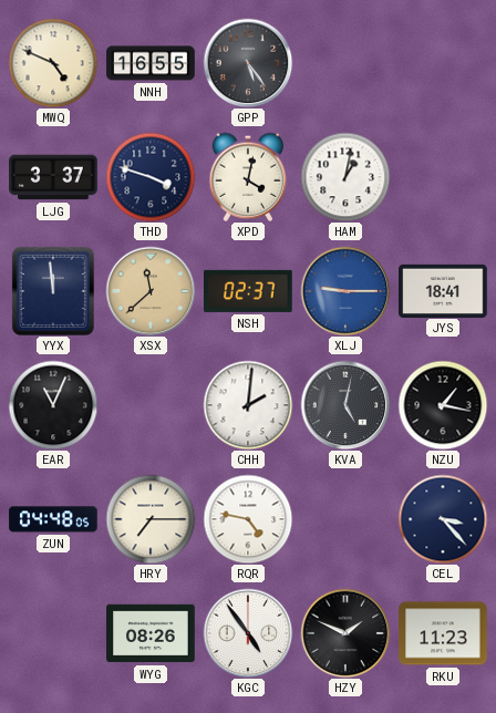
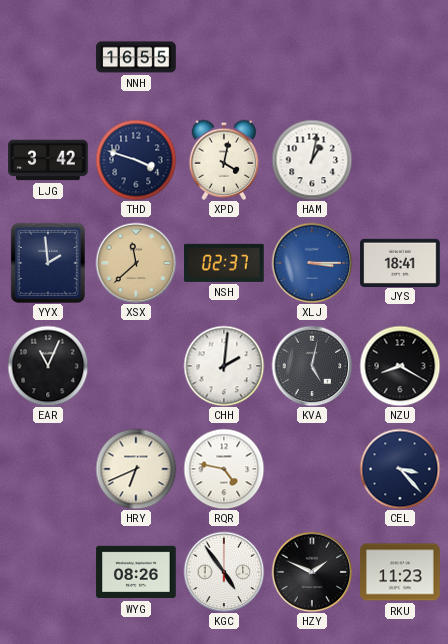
MWQ: 4:49 -> none
GPP: 5:24 -> none
LJG: 3:37 -> 3:42
YYX: 11:59 -> 1:59
XLJ: 9:15 -> 3:15
NZU: 1:17 -> 8:20
ZUN: 04:48 -> none
HRY: 7:15 -> 6:41
